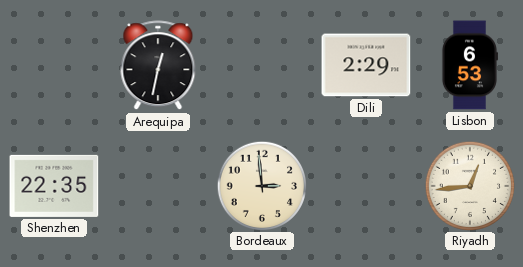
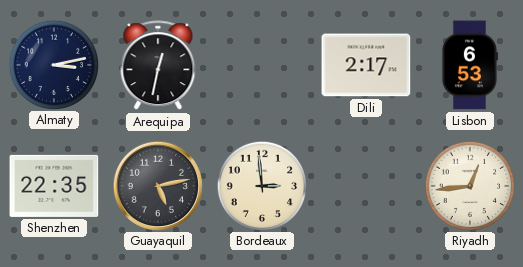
Almaty: none -> 3:13
Dili: 2:29 -> 2:17
Guayaquil: none -> 5:13
